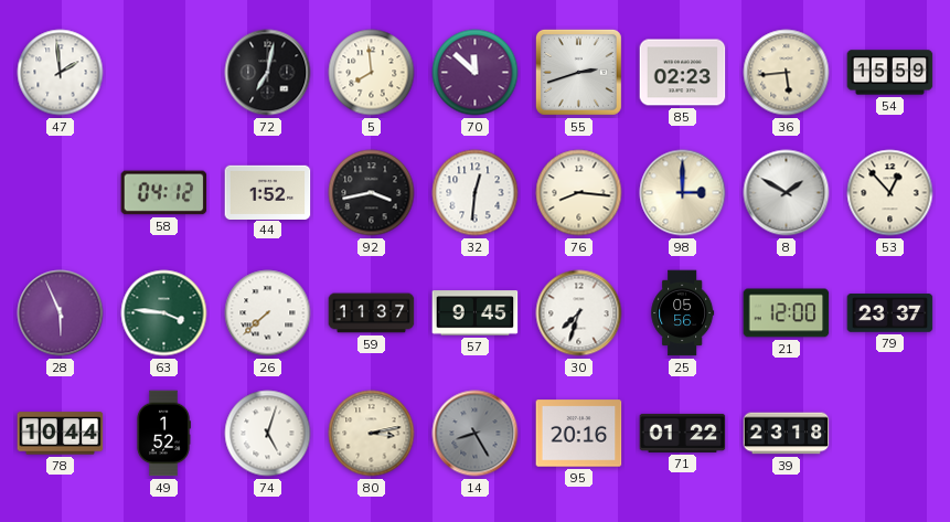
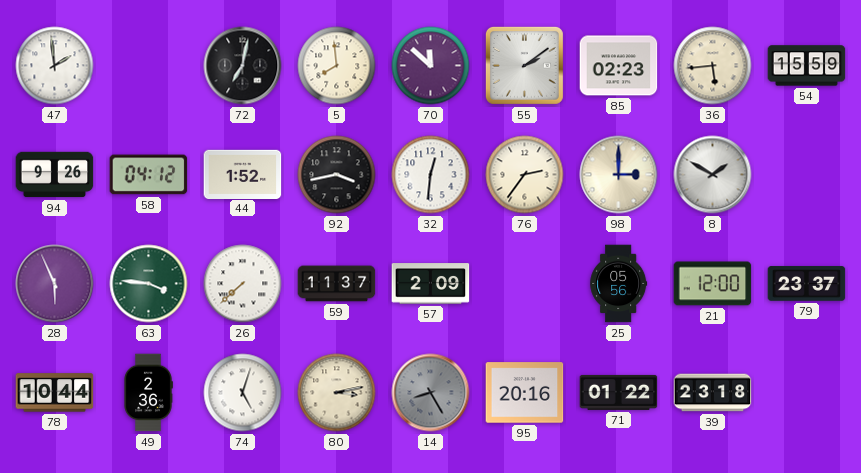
55: 2:42 -> 2:09
94: none -> 9:26
76: 8:16 -> 2:36
53: 12:53 -> none
57: 9:45 -> 2:09
30: 7:33 -> none
49: 1:52 -> 2:36
